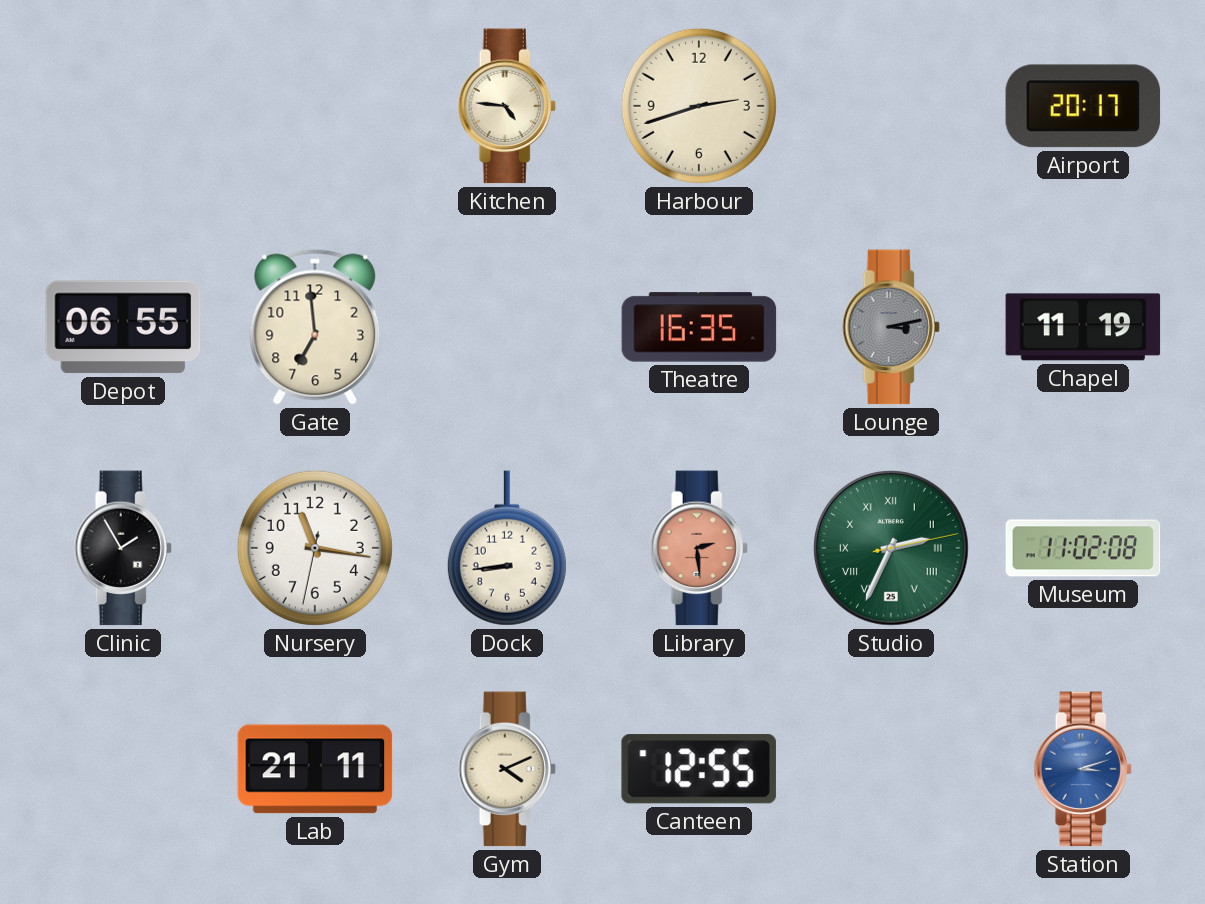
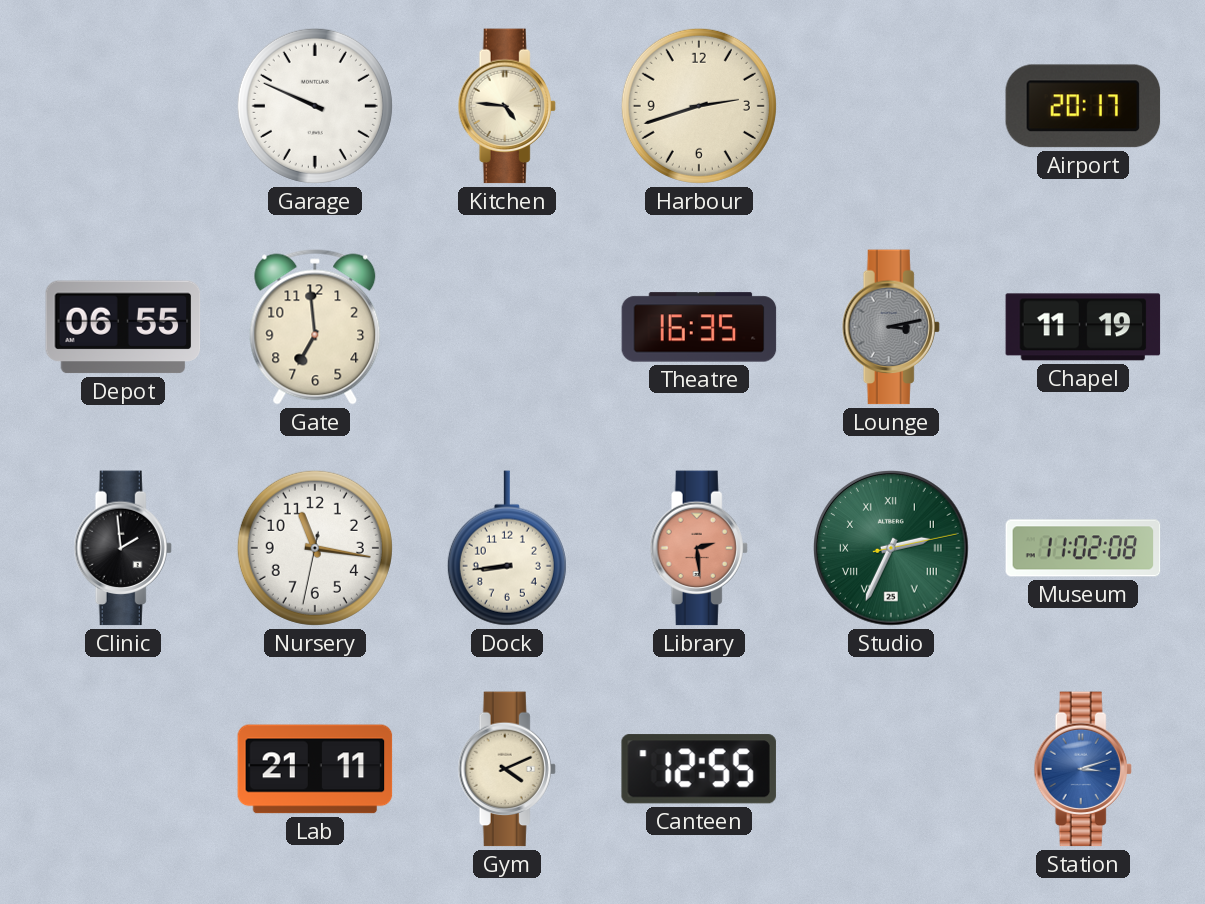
Garage: none -> 9:49
Clinic: 1:55 -> 1:59
